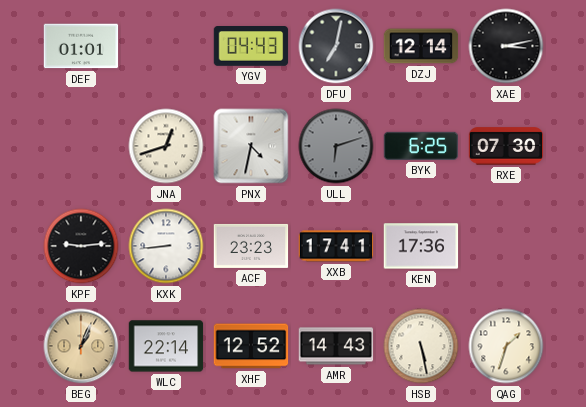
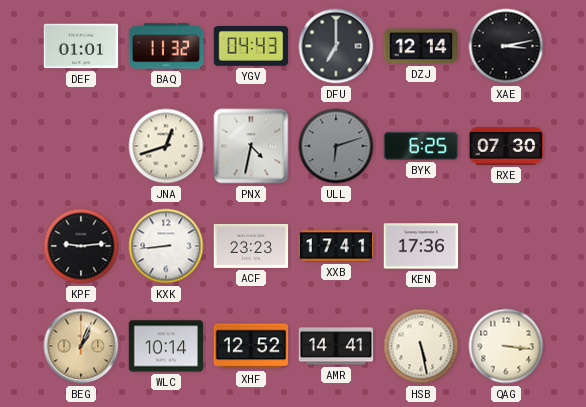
BAQ: none -> 11:32
DFU: 7:02 -> 7:00
WLC: 22:14 -> 10:14
AMR: 14:43 -> 14:41
QAG: 1:33 -> 3:16
